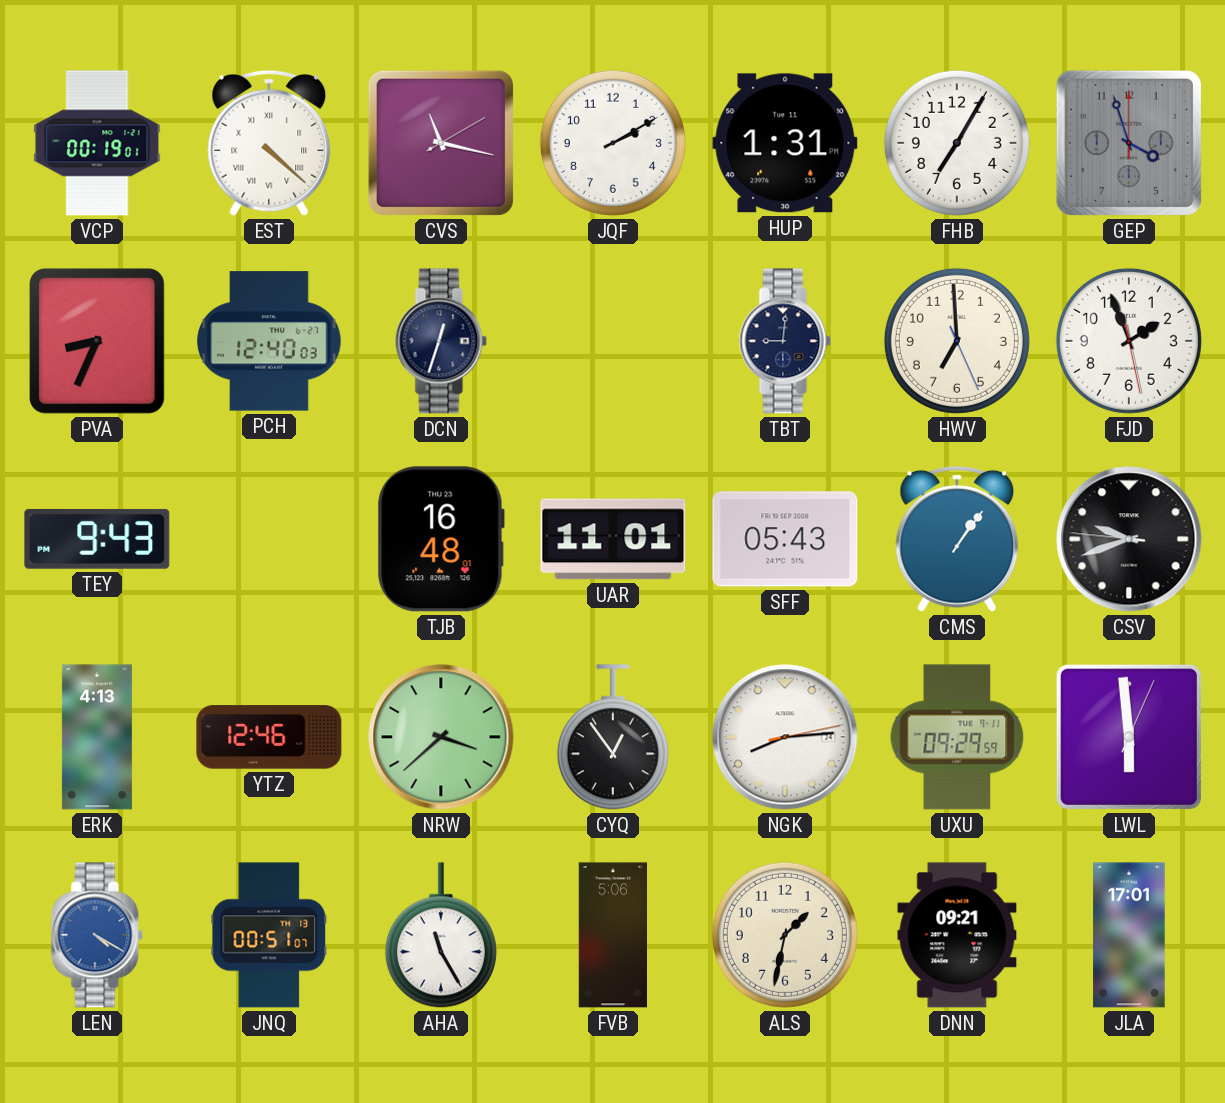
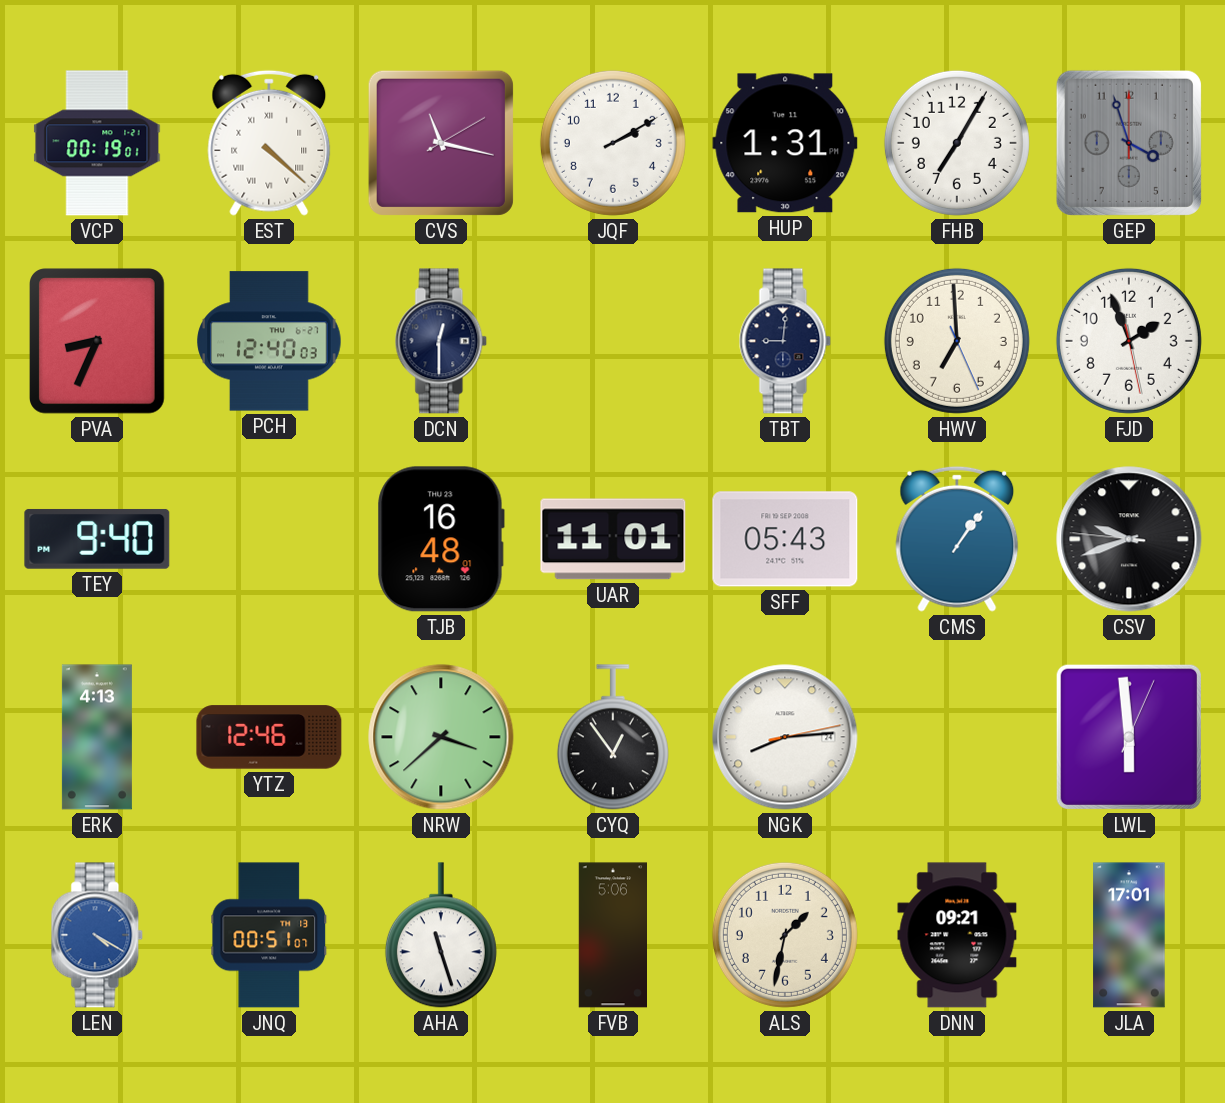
DCN: 12:33 -> 12:30
TEY: 9:43 -> 9:40
UXU: 09:29 -> none
AHA: 11:25 -> 11:27
